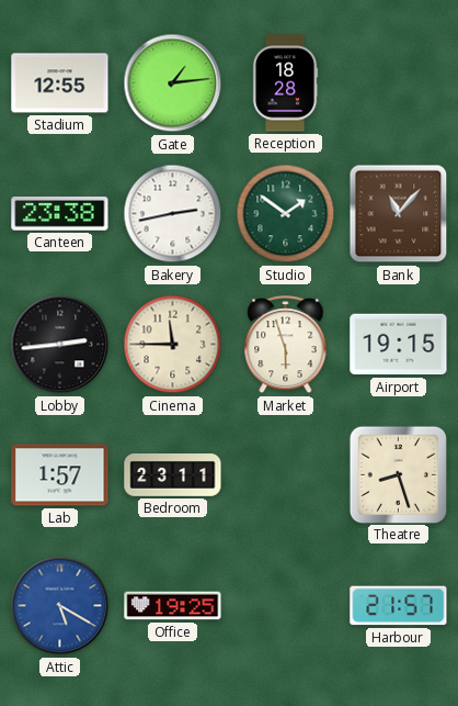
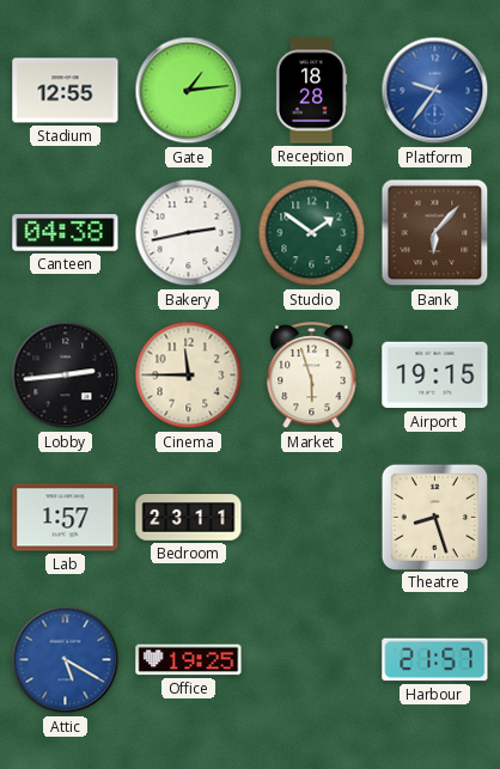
Platform: none -> 9:36
Canteen: 23:38 -> 04:38
Bank: 11:07 -> 6:07
